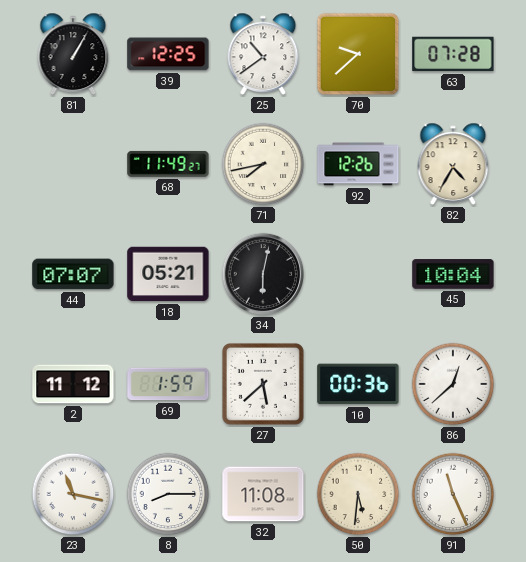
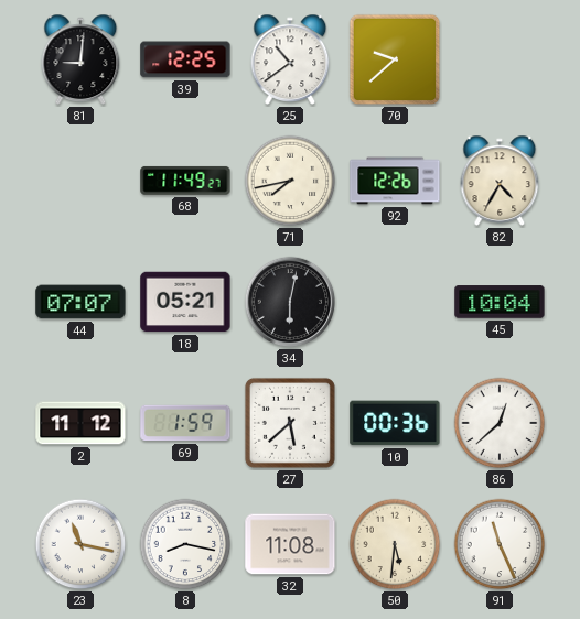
81: 1:05 -> 9:01
63: 07:28 -> none
8: 8:15 -> 8:17
